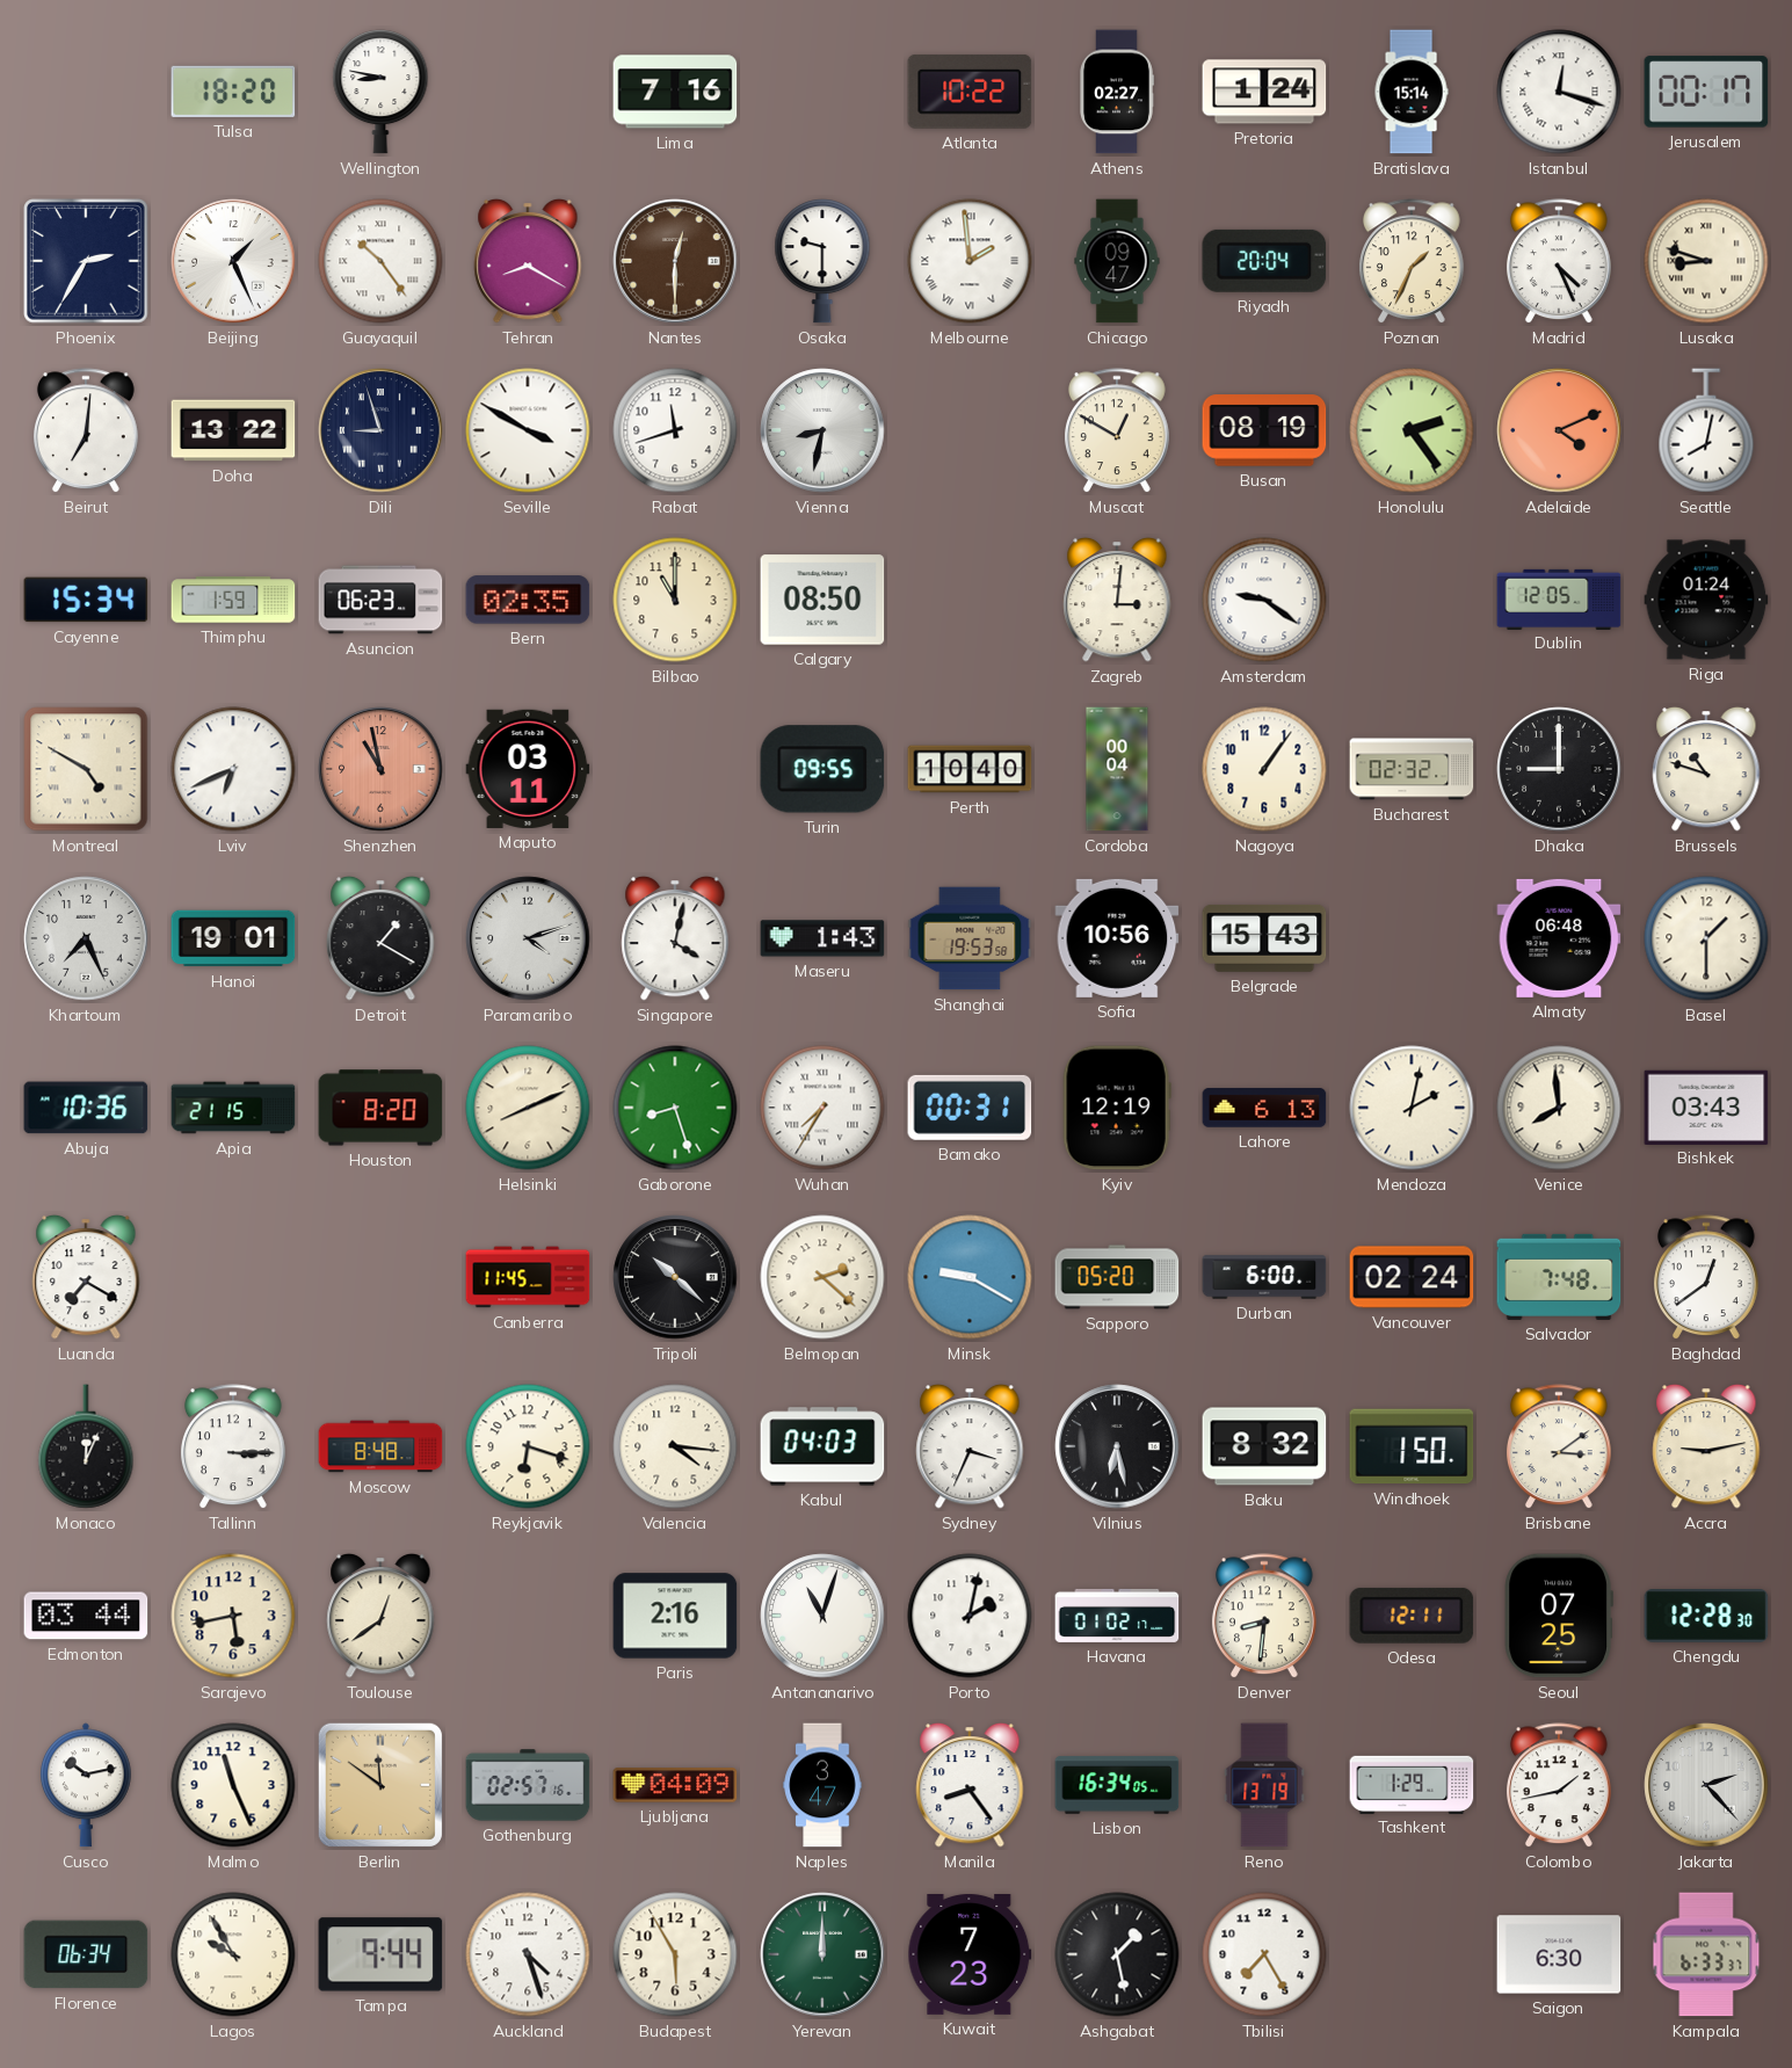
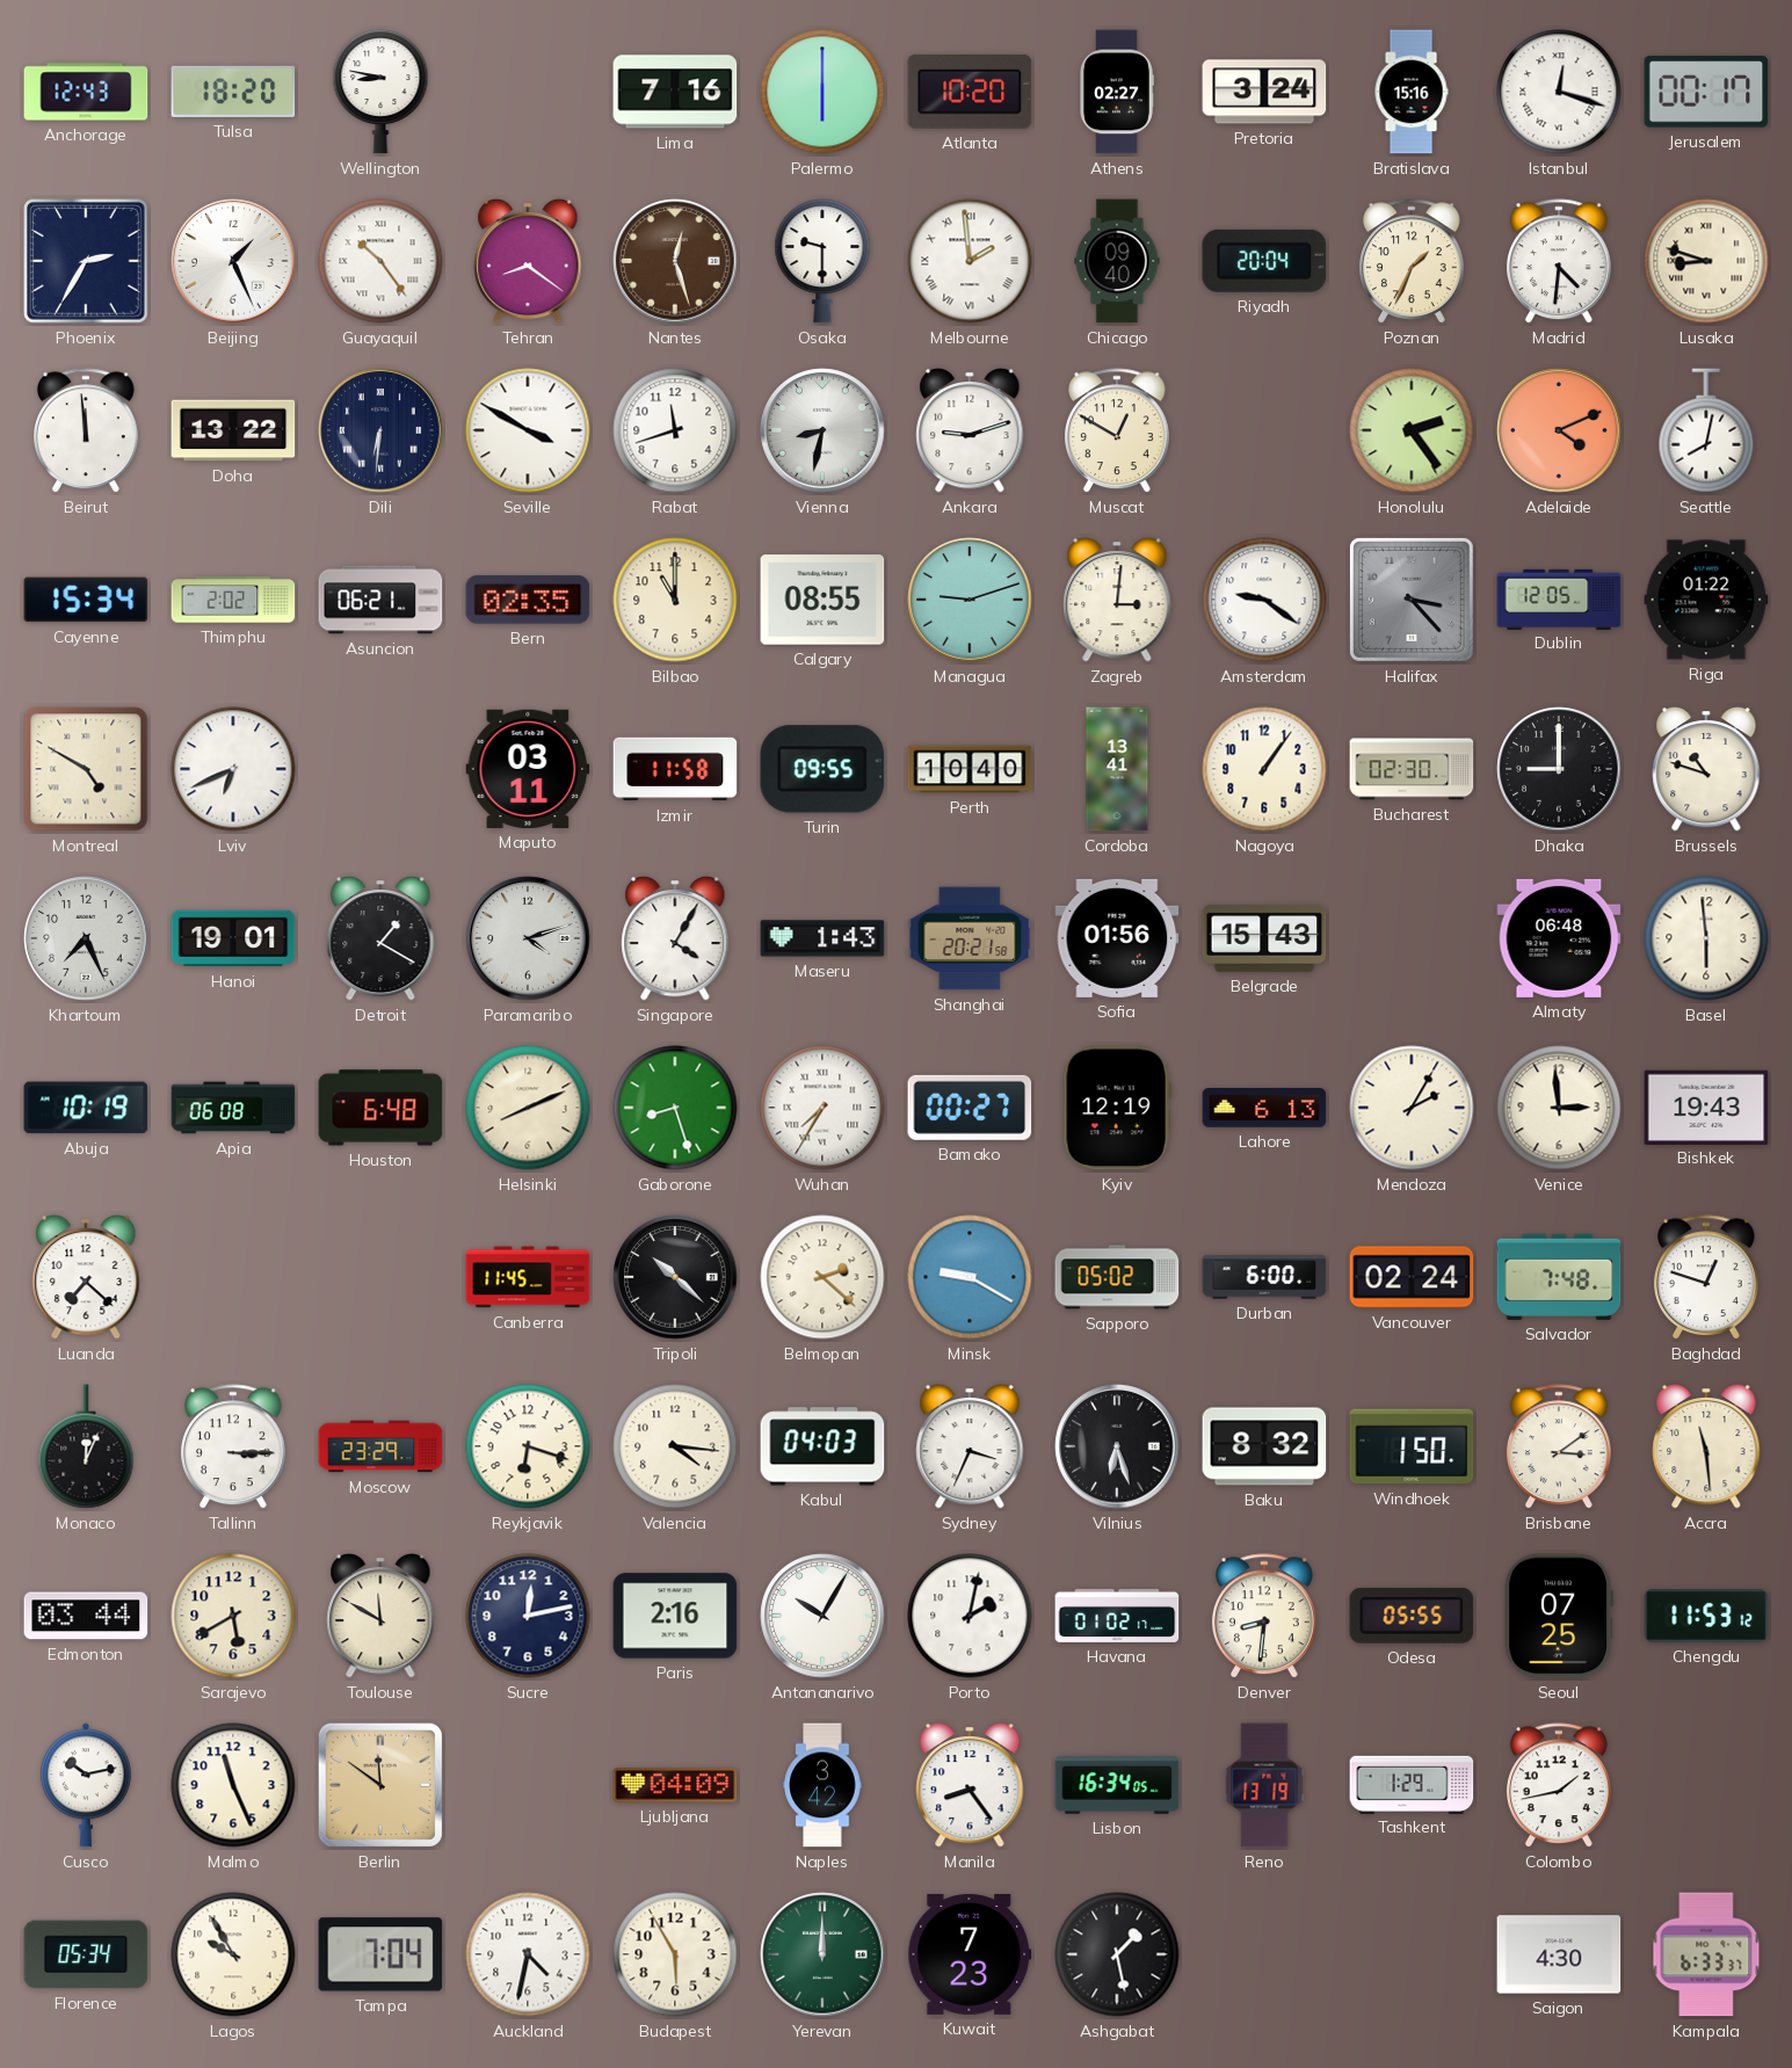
Anchorage: none -> 12:43
Palermo: none -> 6:00
Atlanta: 10:22 -> 10:20
Pretoria: 1:24 -> 3:24
Bratislava: 15:14 -> 15:16
Tehran: 8:20 -> 8:21
Nantes: 12:30 -> 12:27
Chicago: 09:47 -> 09:40
Madrid: 4:26 -> 4:31
Beirut: 7:01 -> 11:59
Dili: 8:57 -> 6:31
Ankara: none -> 9:12
Busan: 08:19 -> none
Thimphu: 1:59 -> 2:02
Asuncion: 06:23 -> 06:21
Calgary: 08:50 -> 08:55
Managua: none -> 9:12
Halifax: none -> 3:23
Riga: 01:24 -> 01:22
Shenzhen: 10:58 -> none
Izmir: none -> 11:58
Cordoba: 00:04 -> 13:41
Bucharest: 02:32 -> 02:30
Singapore: 4:02 -> 4:05
Shanghai: 19:53 -> 20:21
Sofia: 10:56 -> 01:56
Basel: 1:30 -> 5:59
Abuja: 10:36 -> 10:19
Apia: 21:15 -> 06:08
Houston: 8:20 -> 6:48
Bamako: 00:31 -> 00:27
Mendoza: 2:02 -> 2:05
Venice: 7:59 -> 2:59
Bishkek: 03:43 -> 19:43
Luanda: 7:20 -> 7:22
Sapporo: 05:20 -> 05:02
Baghdad: 12:39 -> 12:48
Moscow: 8:48 -> 23:29
Vilnius: 6:28 -> 6:27
Accra: 9:13 -> 11:29
Sarajevo: 5:43 -> 5:40
Toulouse: 12:39 -> 11:50
Sucre: none -> 12:13
Antananarivo: 11:03 -> 10:05
Odesa: 12:11 -> 05:55
Chengdu: 12:28 -> 11:53
Gothenburg: 02:57 -> none
Naples: 3:47 -> 3:42
Jakarta: 2:23 -> none
Florence: 06:34 -> 05:34
Tampa: 9:44 -> 7:04
Auckland: 4:27 -> 4:32
Tbilisi: 7:25 -> none
Saigon: 6:30 -> 4:30
